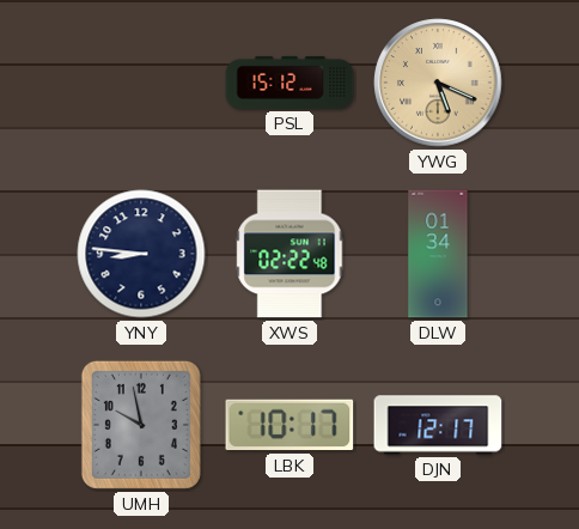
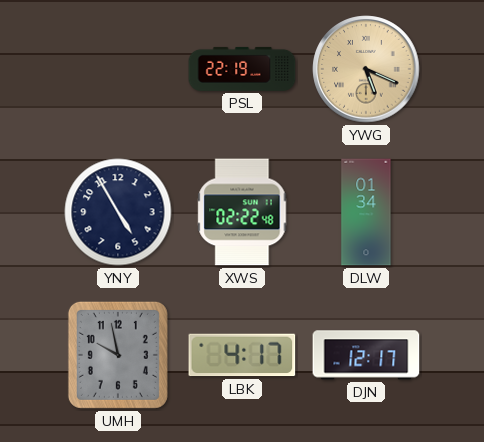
PSL: 15:12 -> 22:19
YNY: 8:46 -> 4:55
LBK: 10:17 -> 4:17
